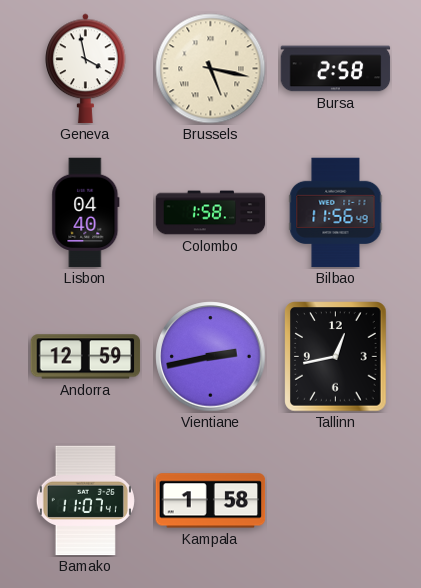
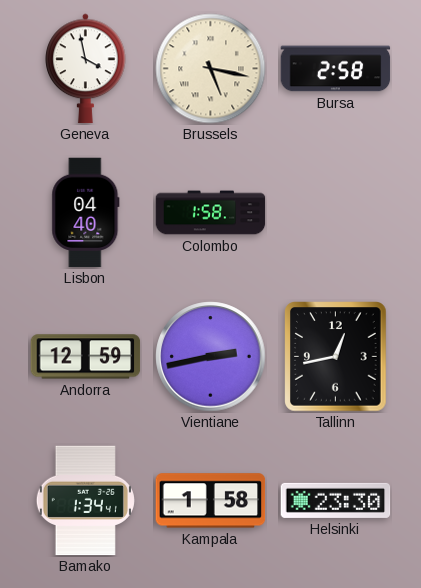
Bilbao: 11:56 -> none
Bamako: 11:07 -> 1:34
Helsinki: none -> 23:30
